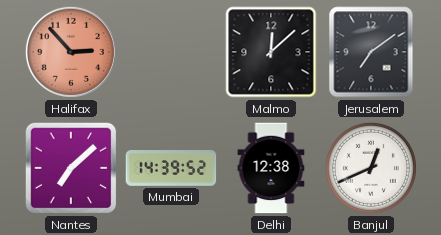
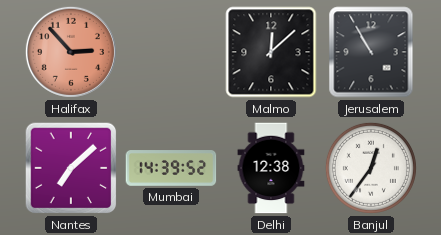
Jerusalem: 7:09 -> 10:55
Banjul: 12:41 -> 12:36
